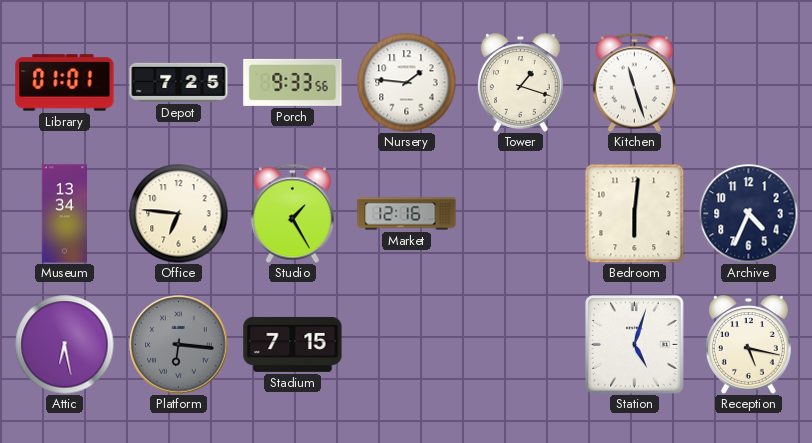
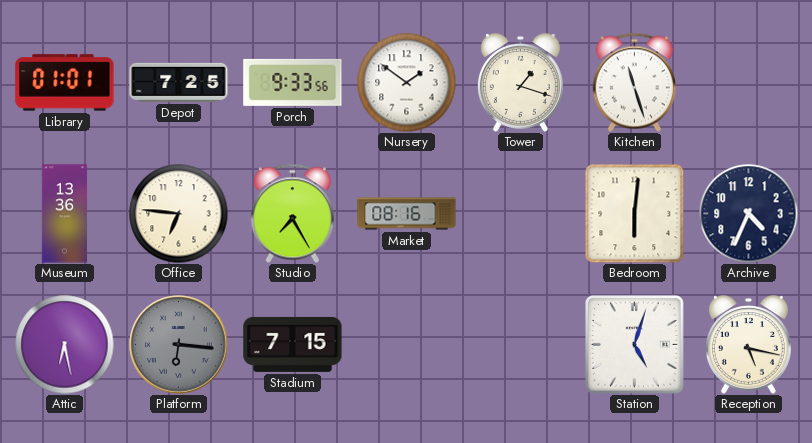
Nursery: 1:46 -> 1:51
Museum: 13:34 -> 13:36
Studio: 1:25 -> 7:25
Market: 12:16 -> 08:16
